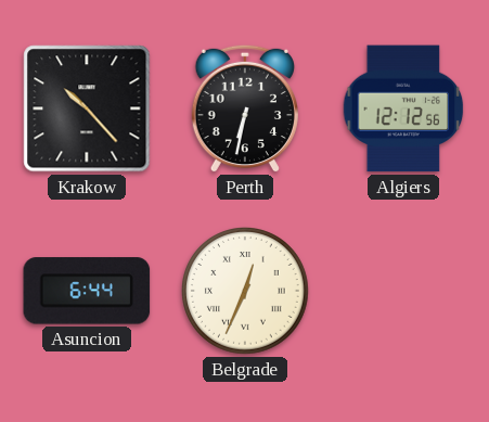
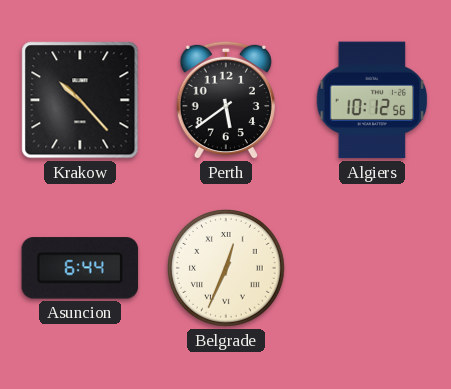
Perth: 6:32 -> 5:39
Algiers: 12:12 -> 10:12
